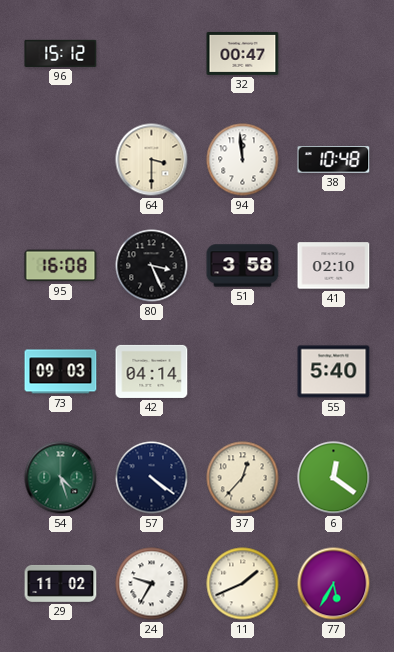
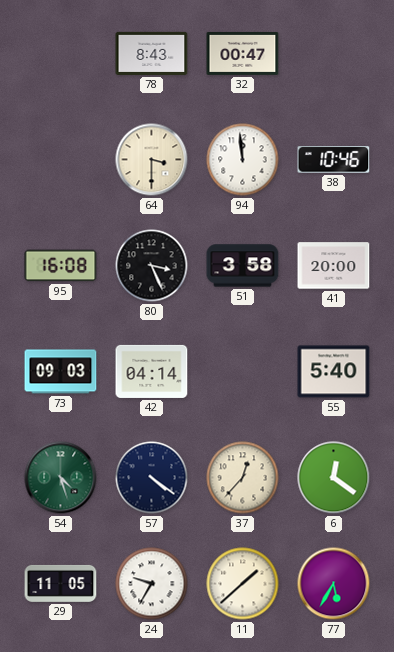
96: 15:12 -> none
78: none -> 8:43
38: 10:48 -> 10:46
41: 02:10 -> 20:00
29: 11:02 -> 11:05
11: 1:41 -> 1:38
